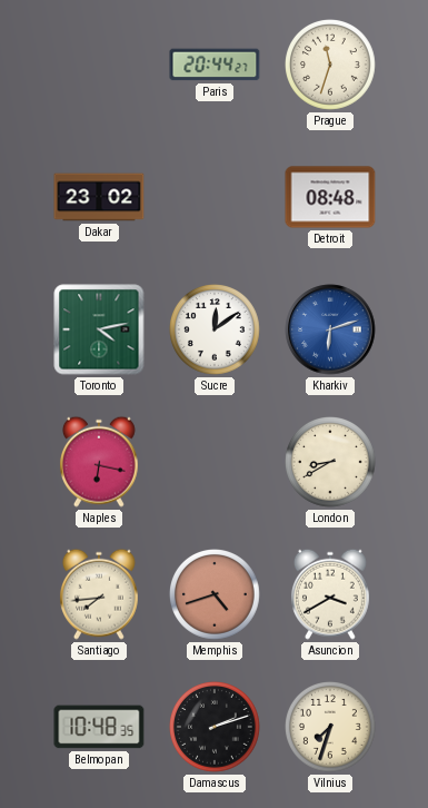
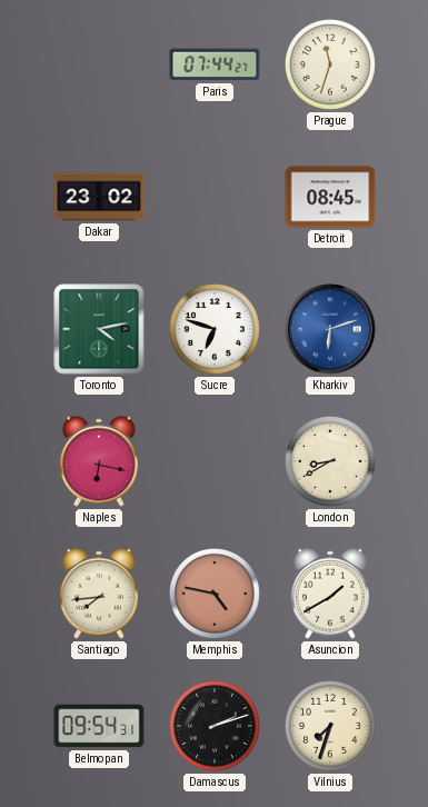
Paris: 20:44 -> 07:44
Detroit: 08:48 -> 08:45
Sucre: 12:09 -> 6:48
Memphis: 4:42 -> 4:47
Asuncion: 3:40 -> 1:40
Belmopan: 10:48 -> 09:54
